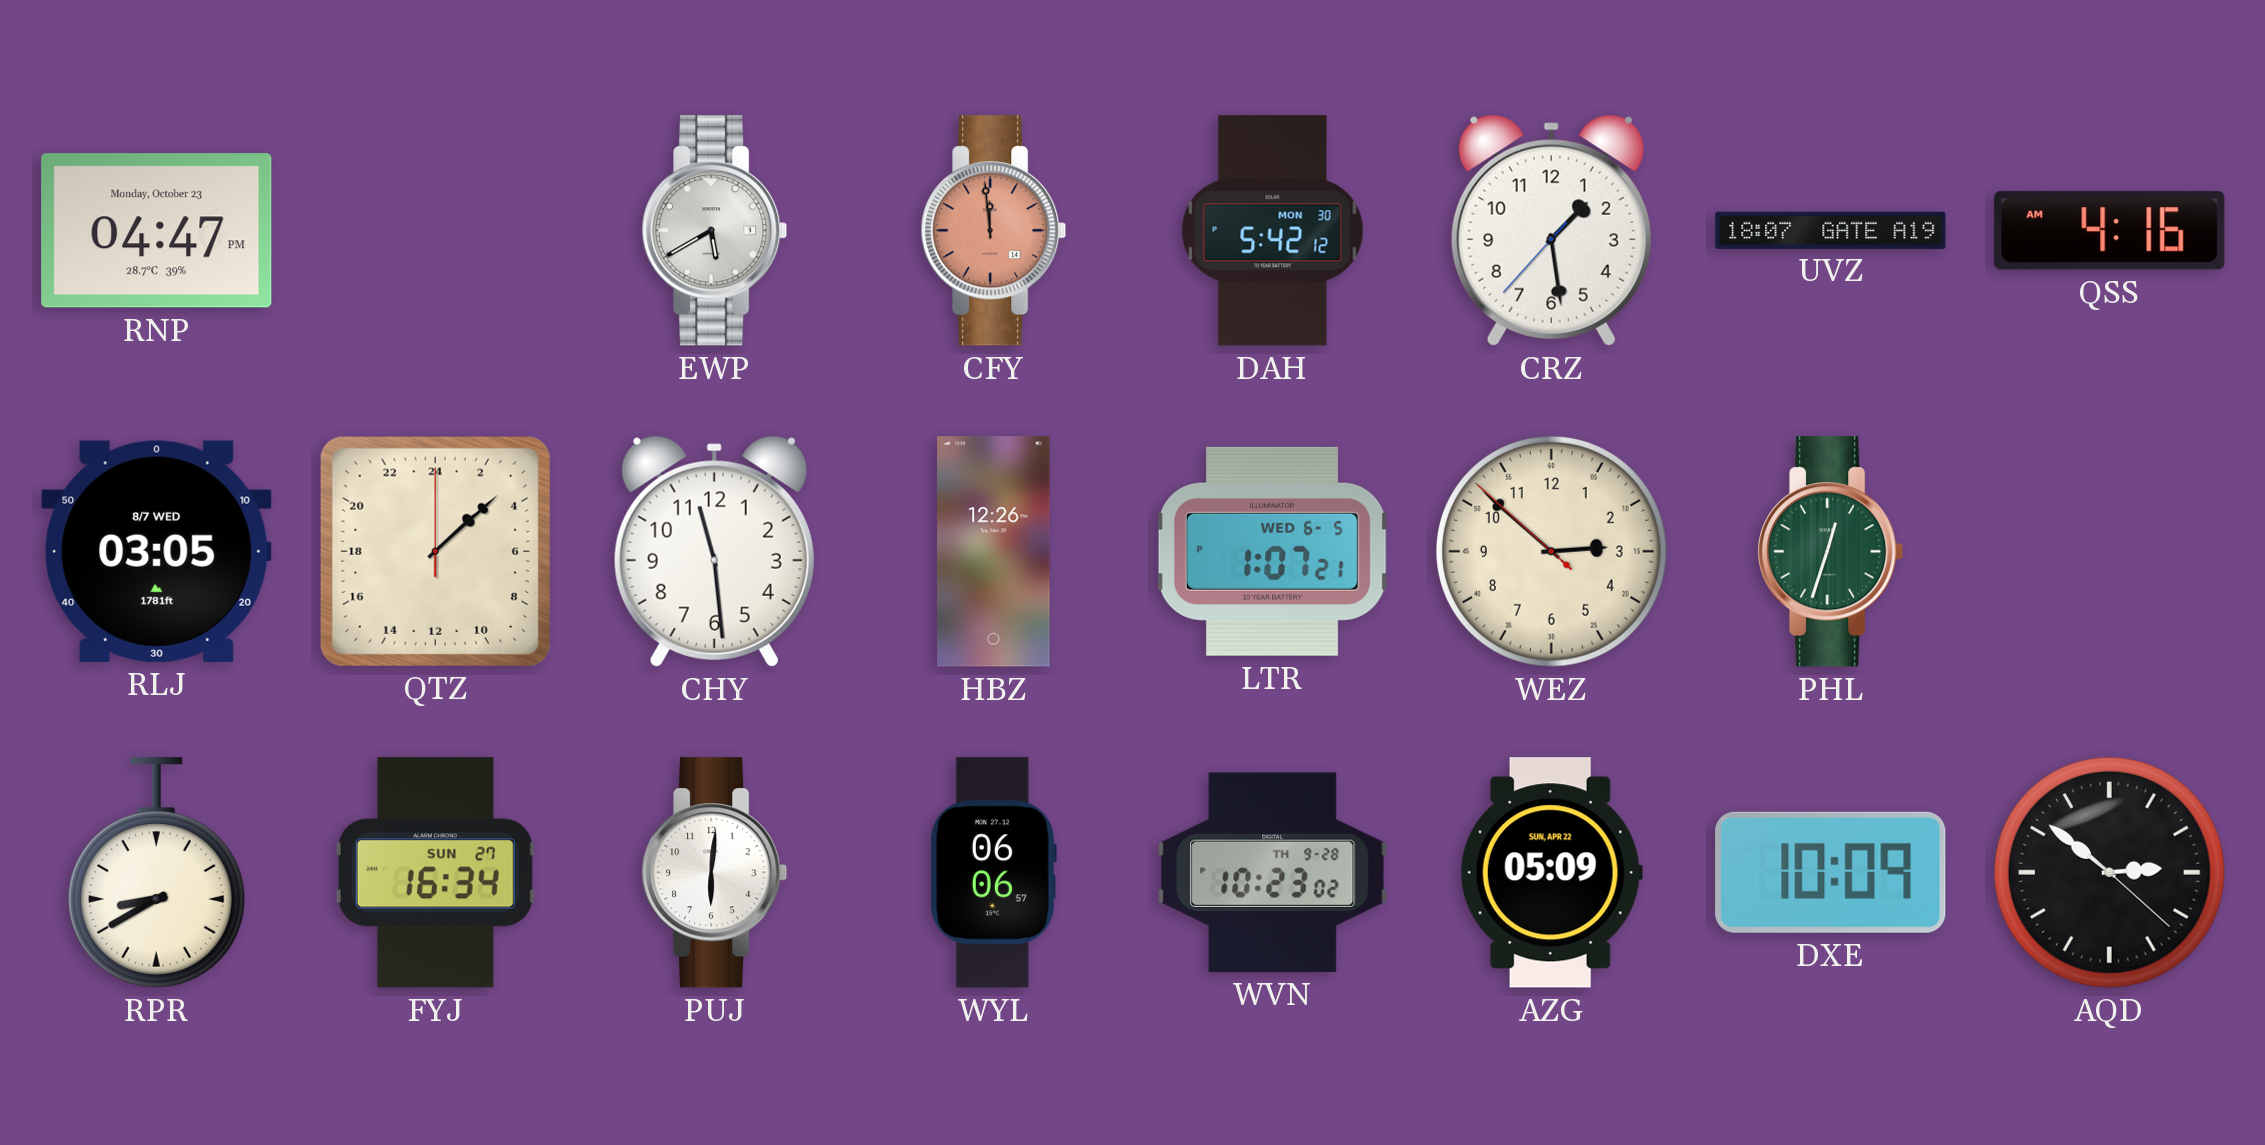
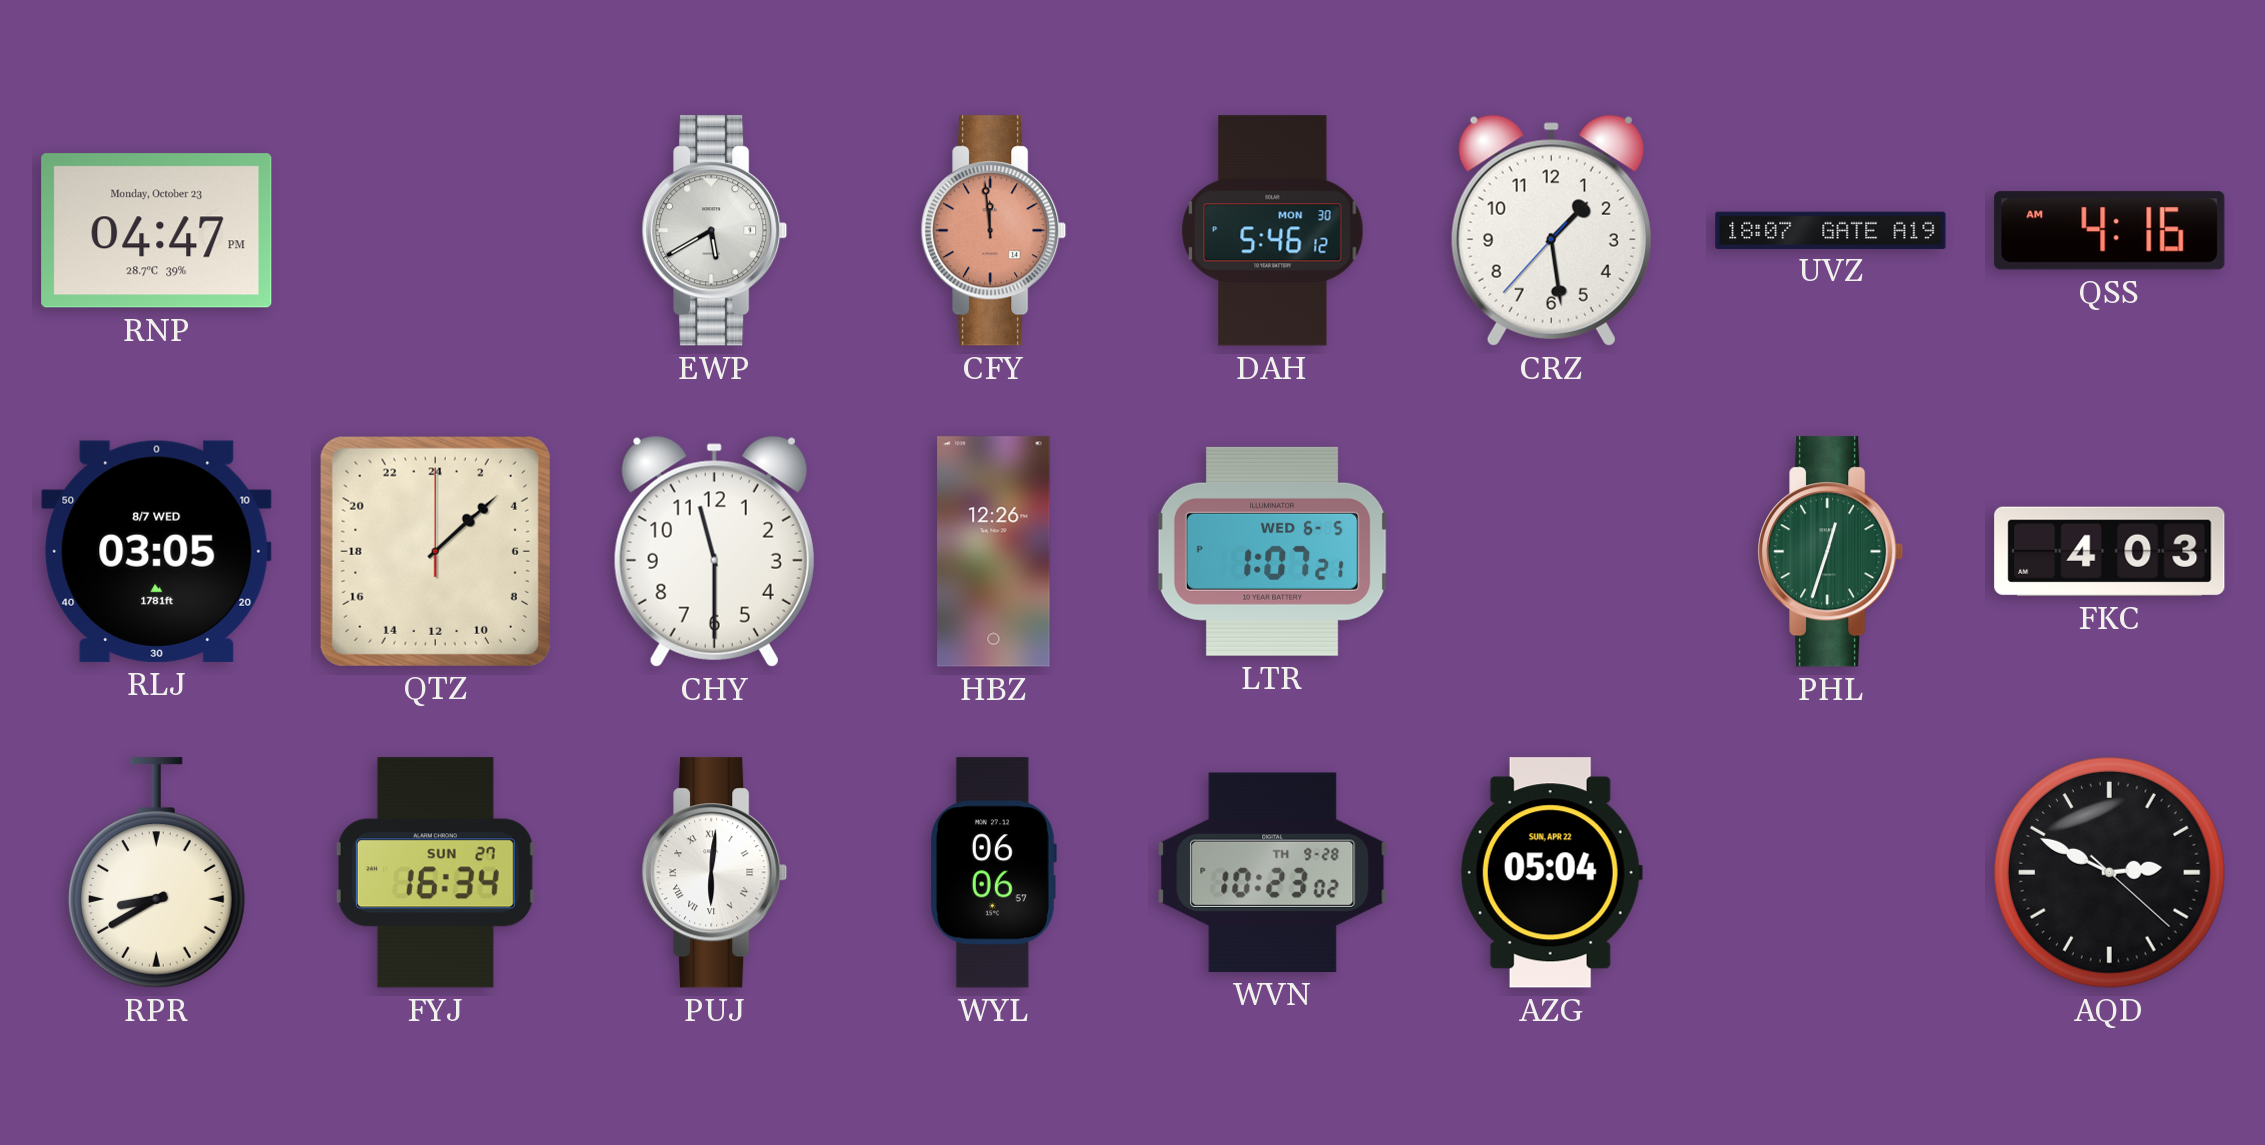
DAH: 5:42 -> 5:46
CHY: 11:29 -> 11:30
WEZ: 2:51 -> none
FKC: none -> 4:03
PUJ numerals: Arabic -> Roman
AZG: 05:09 -> 05:04
DXE: 10:09 -> none
AQD: 2:51 -> 2:49
